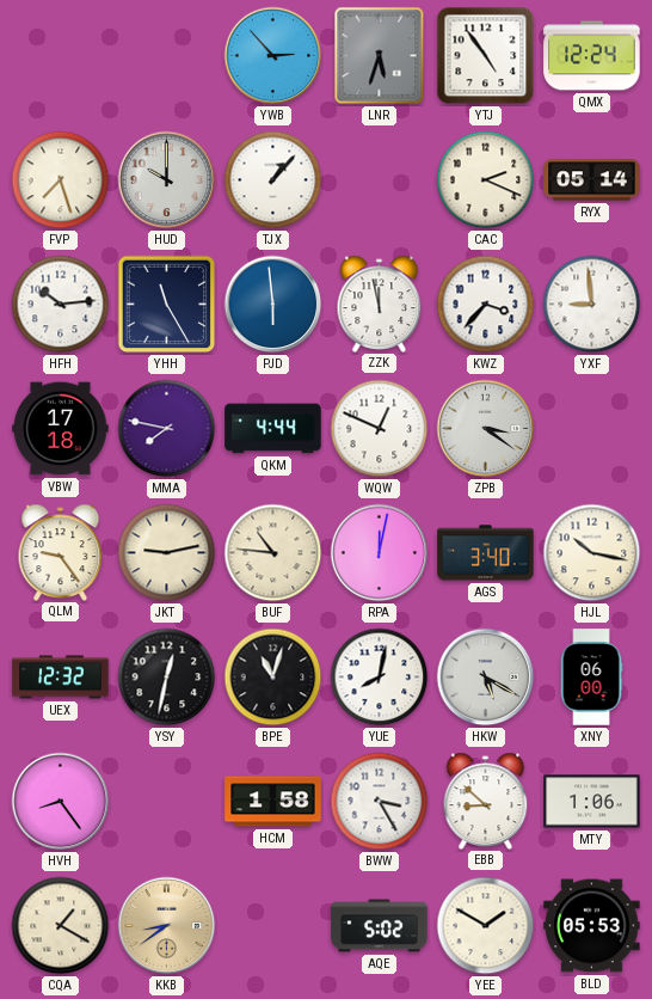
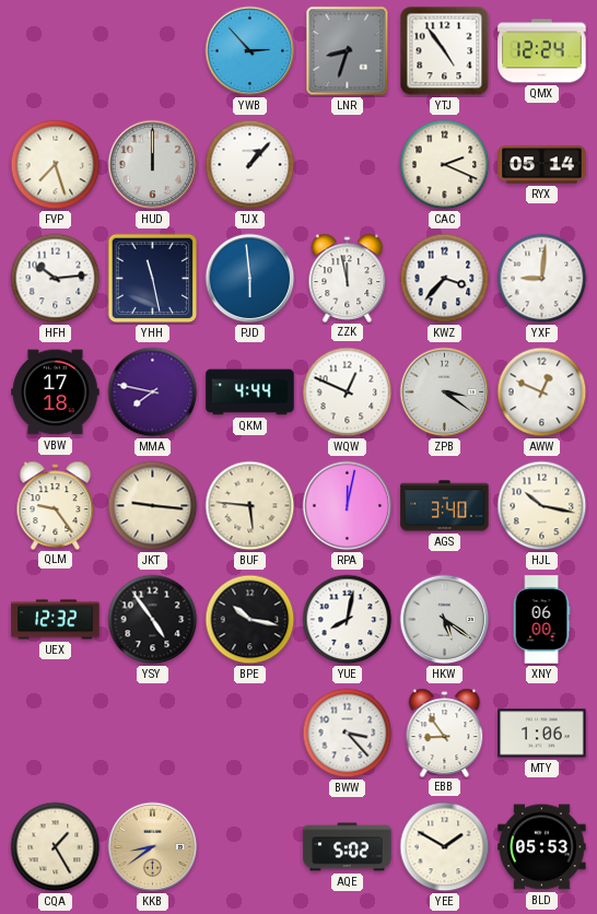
LNR: 5:33 -> 8:33
HUD: 10:00 -> 12:00
YHH: 11:25 -> 11:28
YXF: 8:59 -> 9:01
AWW: none -> 12:49
JKT: 9:13 -> 9:16
BUF: 10:46 -> 5:46
YSY: 12:32 -> 4:54
BPE: 11:03 -> 10:17
HKW: 5:20 -> 5:21
HVH: 8:24 -> none
HCM: 1:58 -> none
BWW: 3:25 -> 3:23
EBB: 8:52 -> 8:54
CQA: 1:20 -> 1:25
